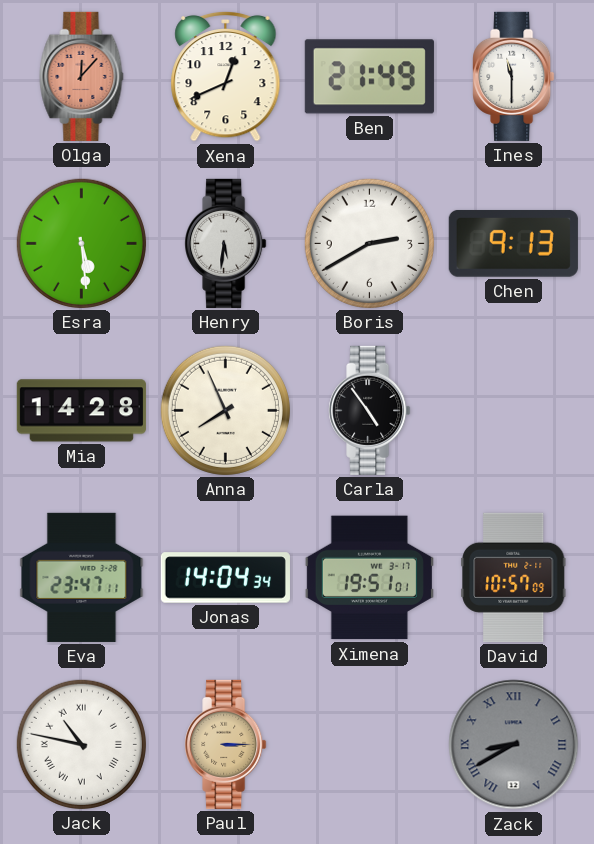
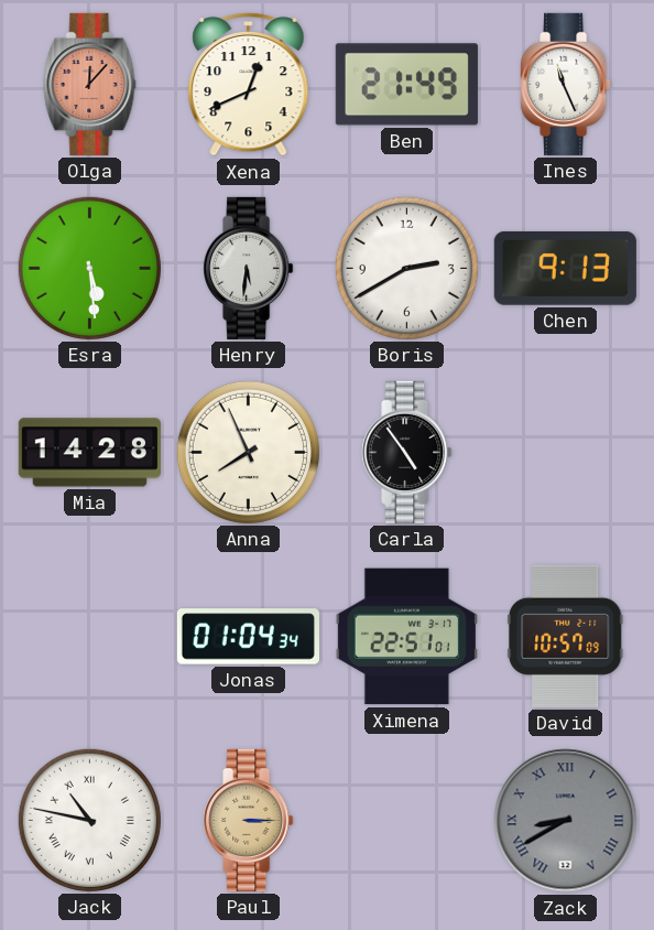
Ines: 11:30 -> 11:26
Eva: 23:47 -> none
Jonas: 14:04 -> 01:04
Ximena: 19:51 -> 22:51
